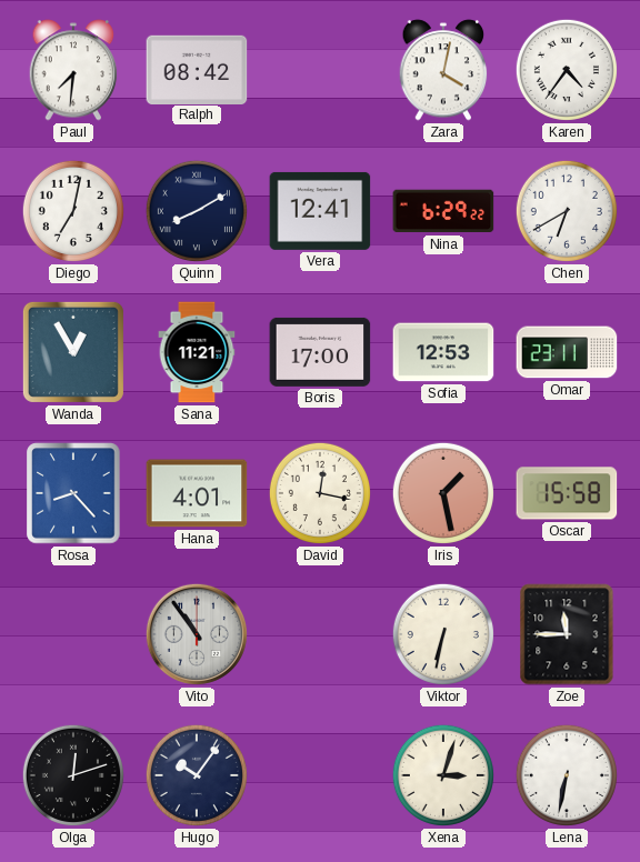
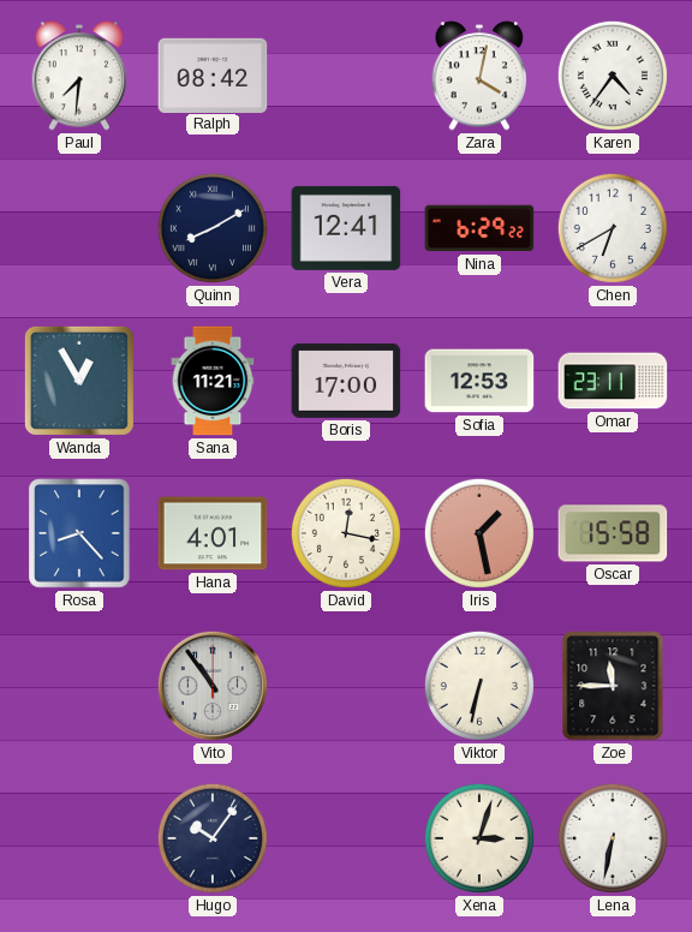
Diego: 7:02 -> none
Olga: 12:12 -> none
